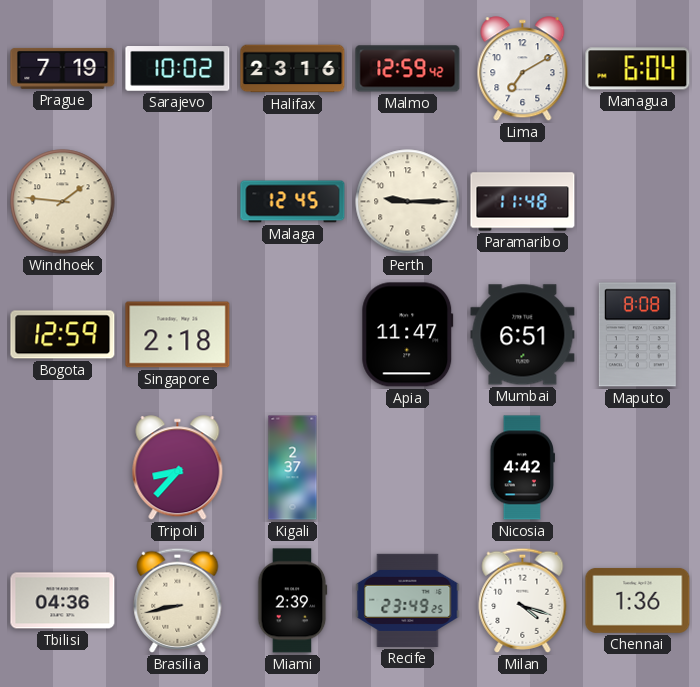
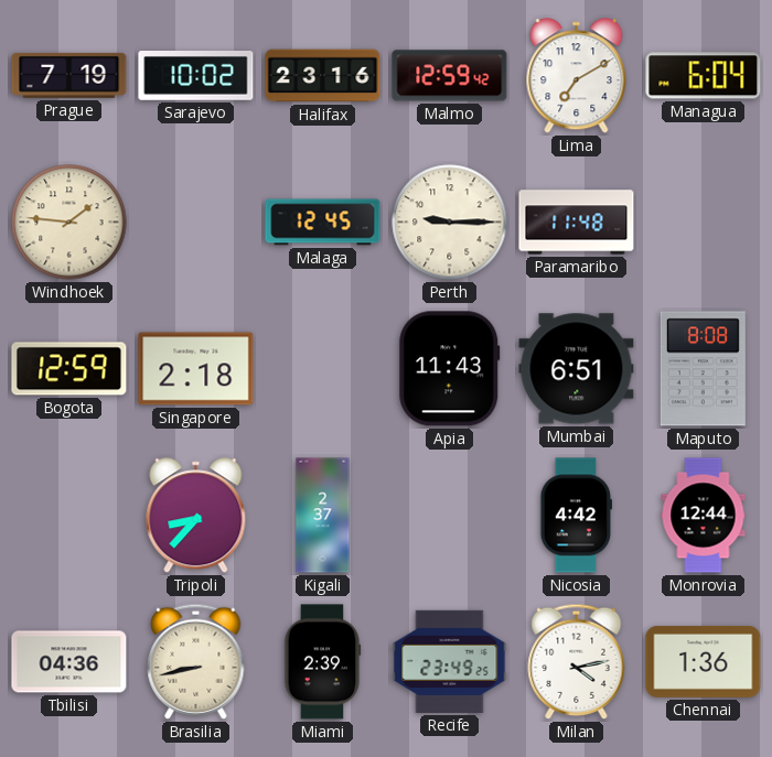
Apia: 11:47 -> 11:43
Monrovia: none -> 12:44
Milan: 4:18 -> 4:13
